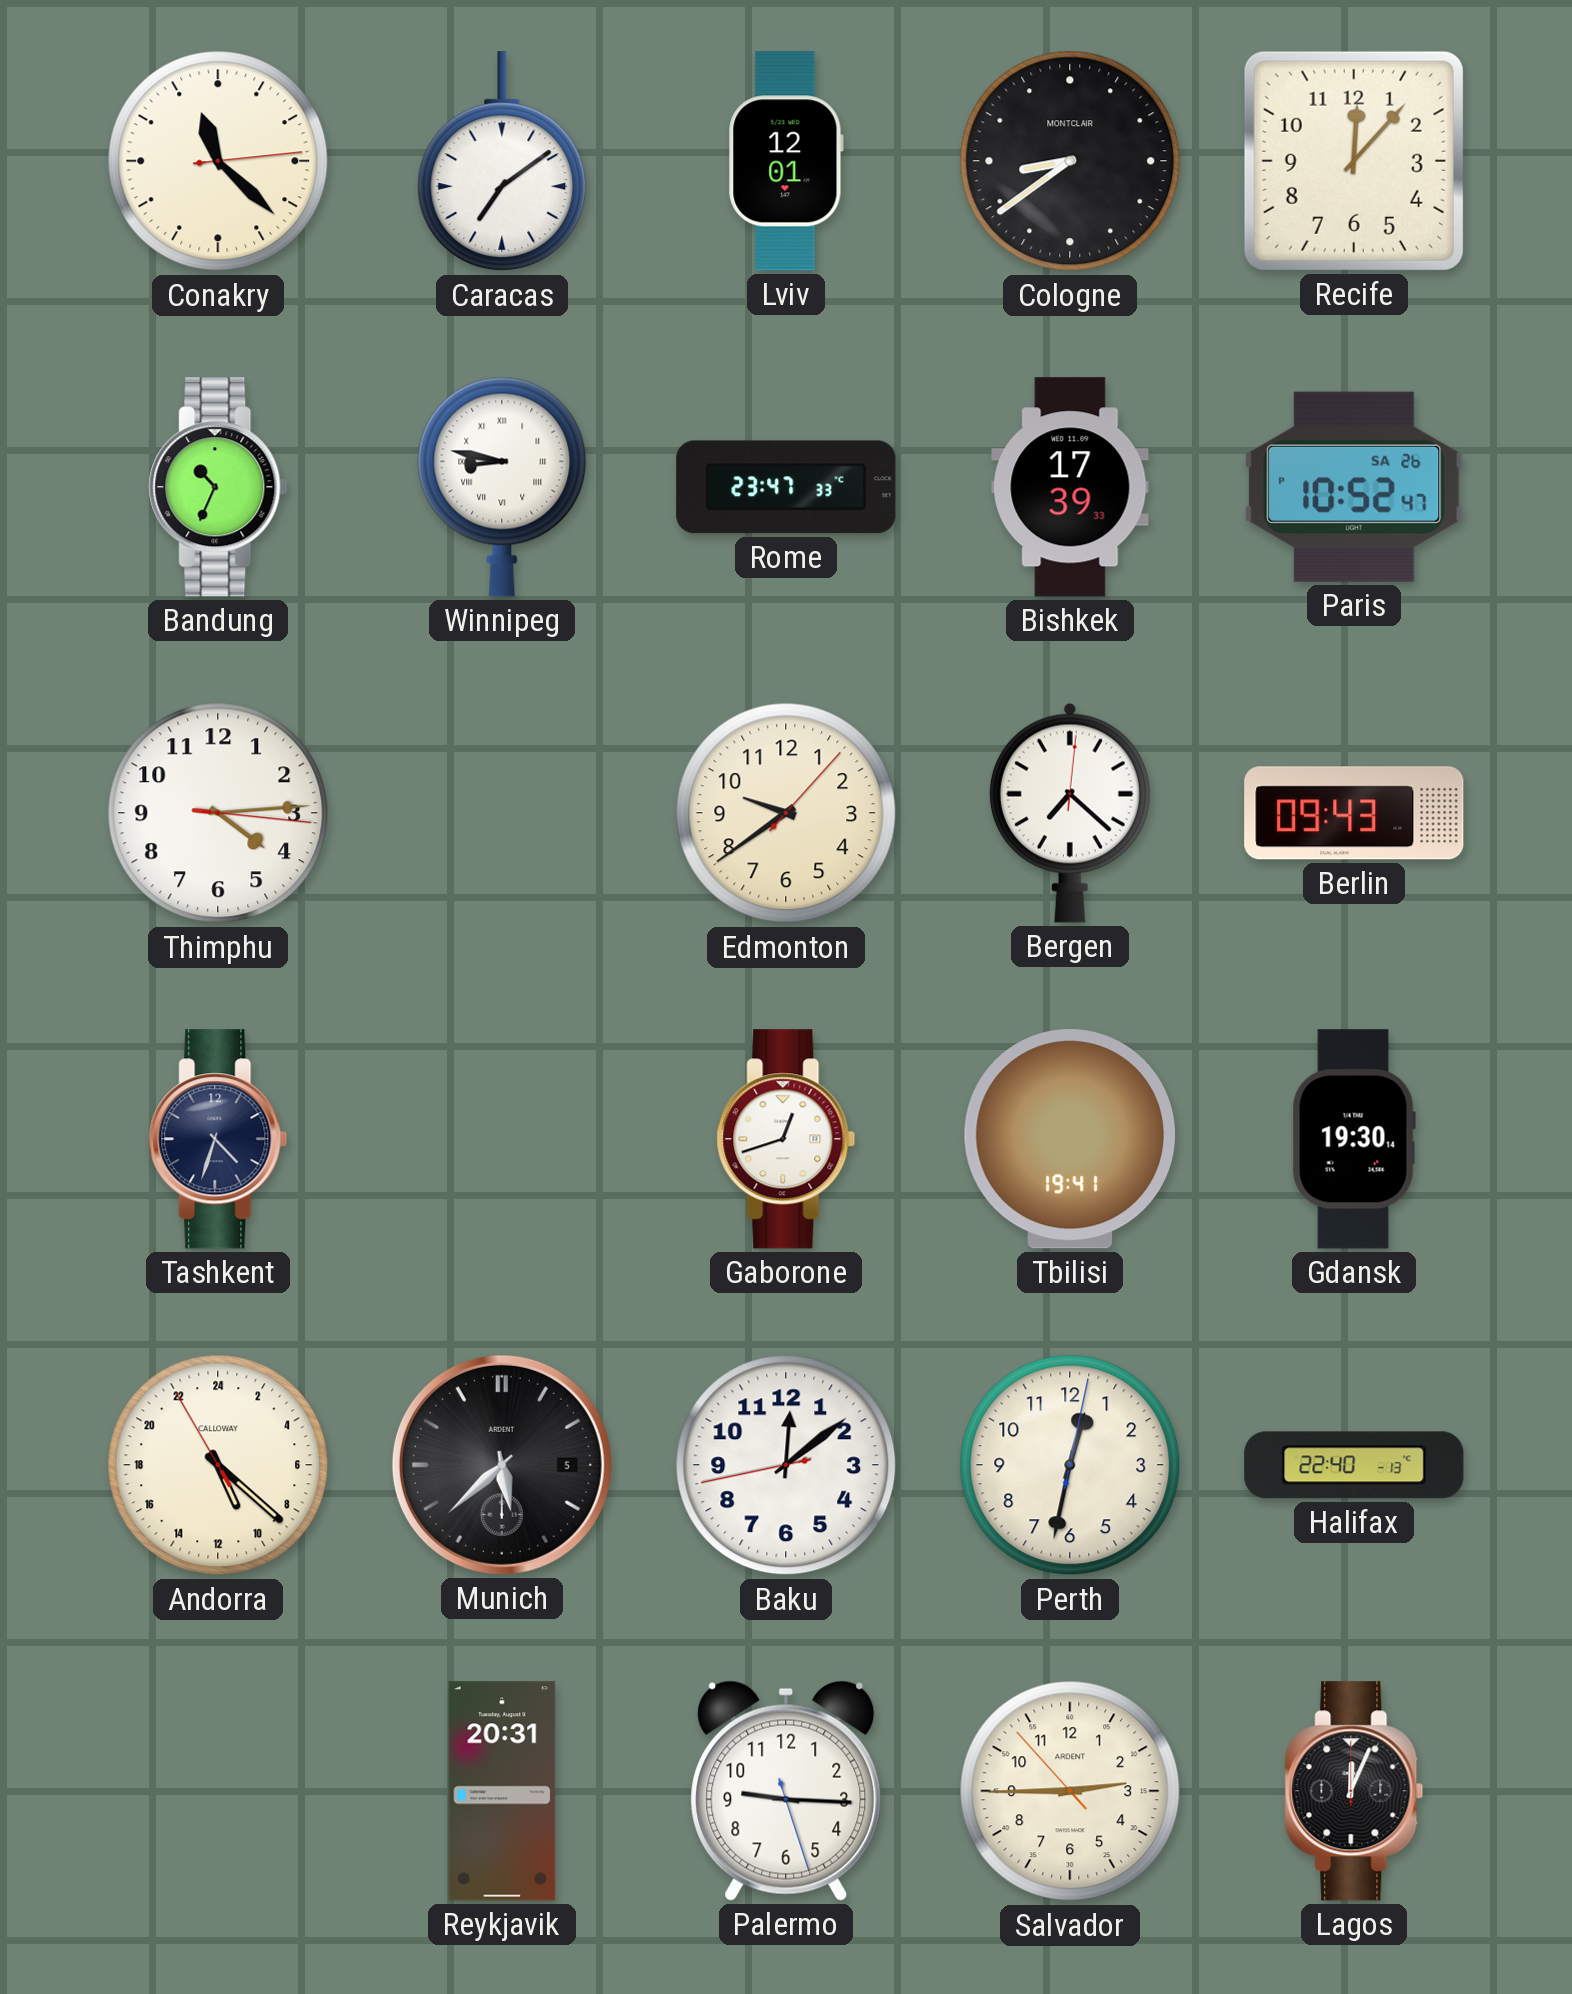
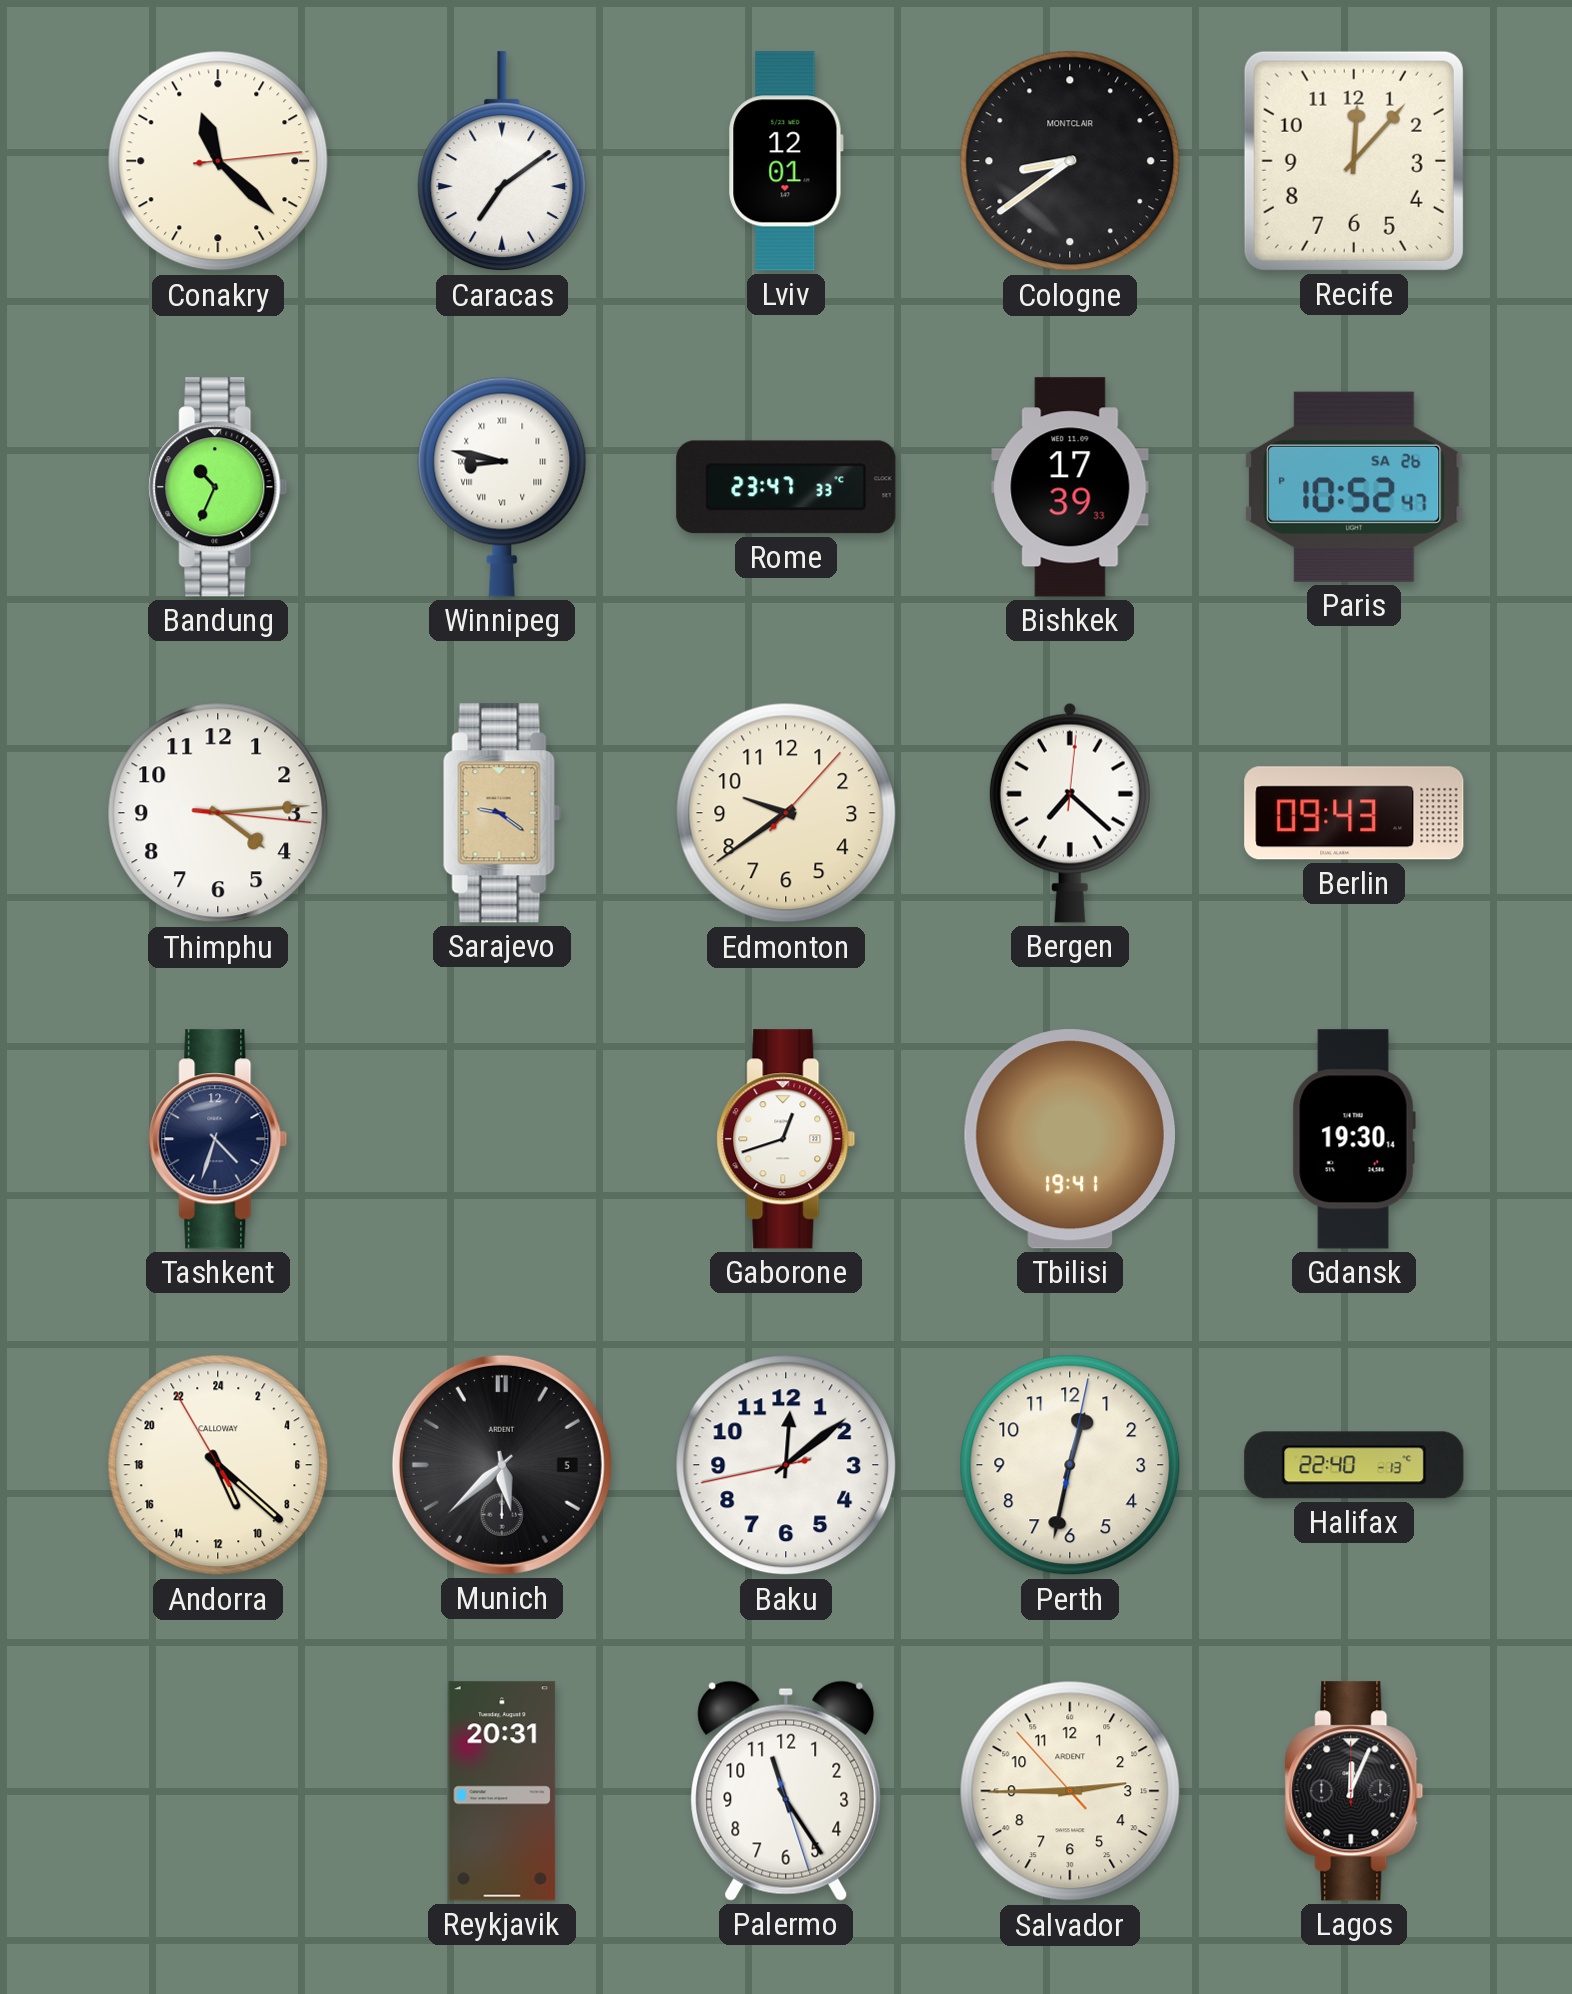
Sarajevo: none -> 9:21
Palermo: 9:15 -> 11:24
